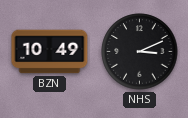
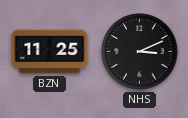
BZN: 10:49 -> 11:25
